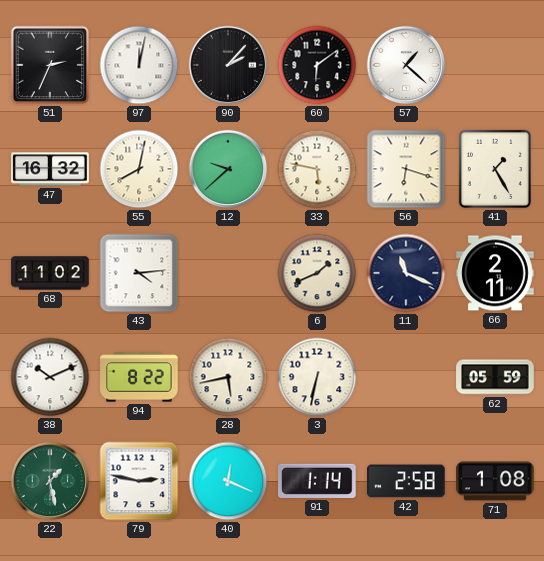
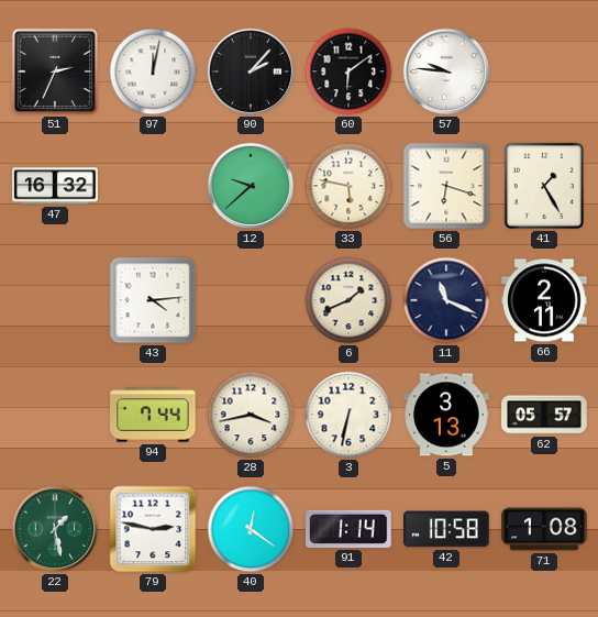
57: 1:22 -> 9:46
55: 8:02 -> none
68: 11:02 -> none
38: 10:11 -> none
94: 8:22 -> 7:44
28: 5:43 -> 3:43
5: none -> 3:13
62: 05:59 -> 05:57
40: 12:19 -> 12:21
42: 2:58 -> 10:58
